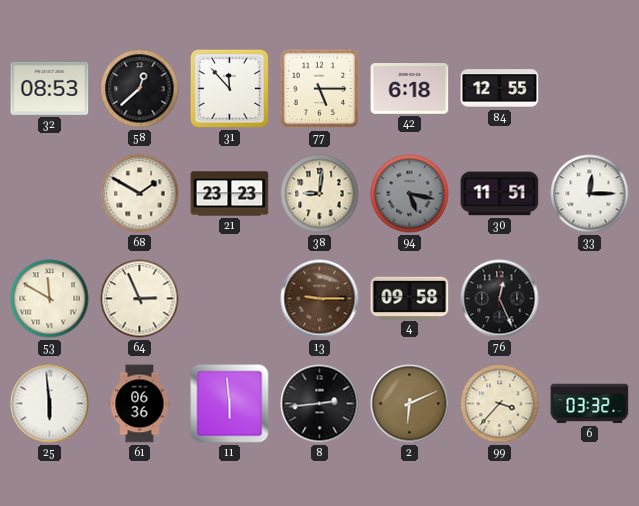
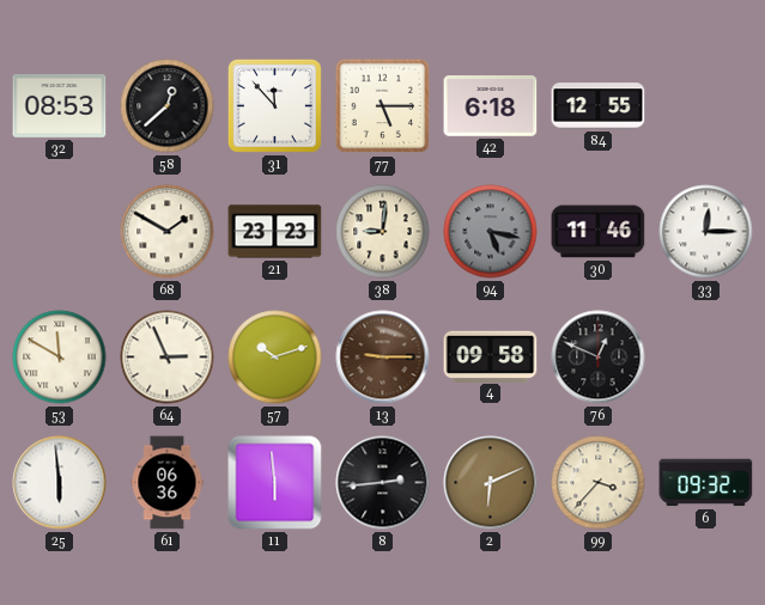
30: 11:51 -> 11:46
57: none -> 10:12
76: 12:26 -> 12:49
6: 03:32 -> 09:32
